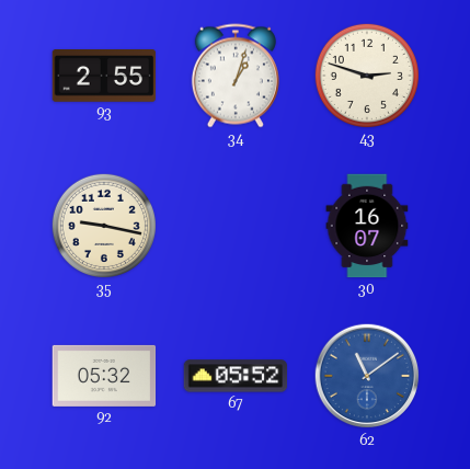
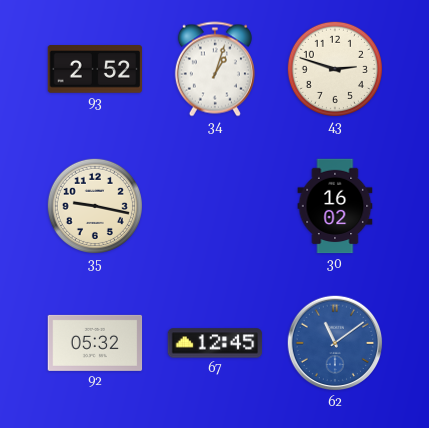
93: 2:55 -> 2:52
30: 16:07 -> 16:02
67: 05:52 -> 12:45
